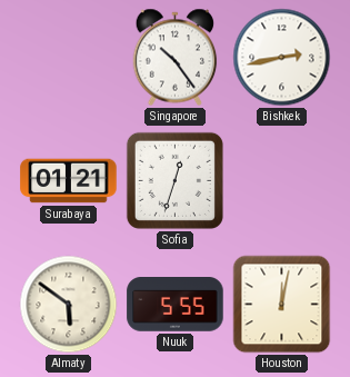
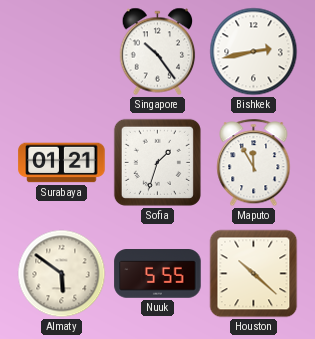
Sofia: 12:33 -> 1:33
Maputo: none -> 11:55
Houston: 12:02 -> 10:22
